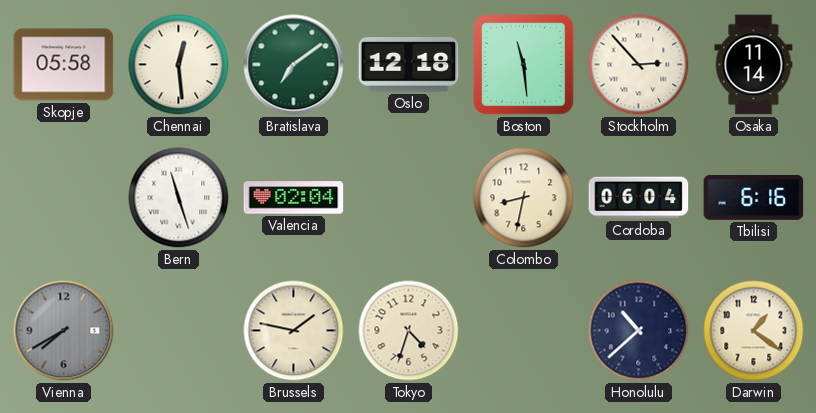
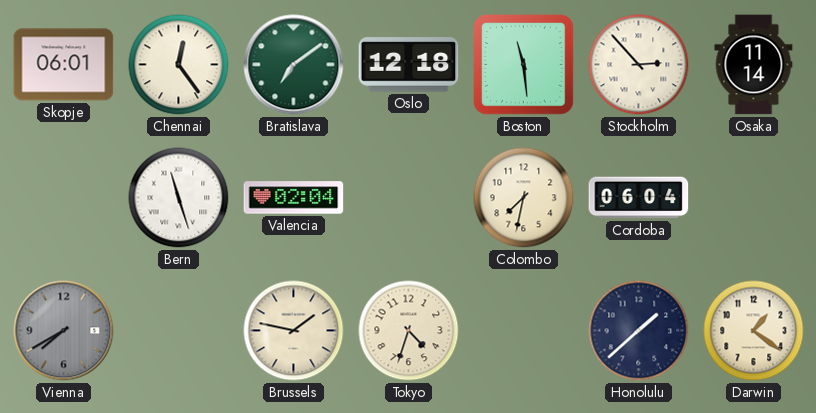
Skopje: 05:58 -> 06:01
Chennai: 12:29 -> 12:24
Colombo: 8:32 -> 7:32
Tbilisi: 6:16 -> none
Honolulu: 10:38 -> 1:38
